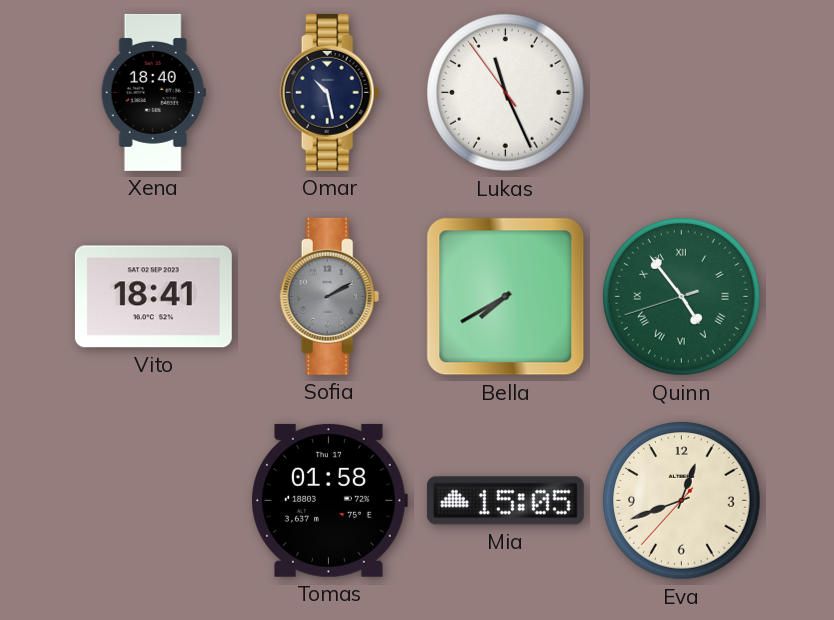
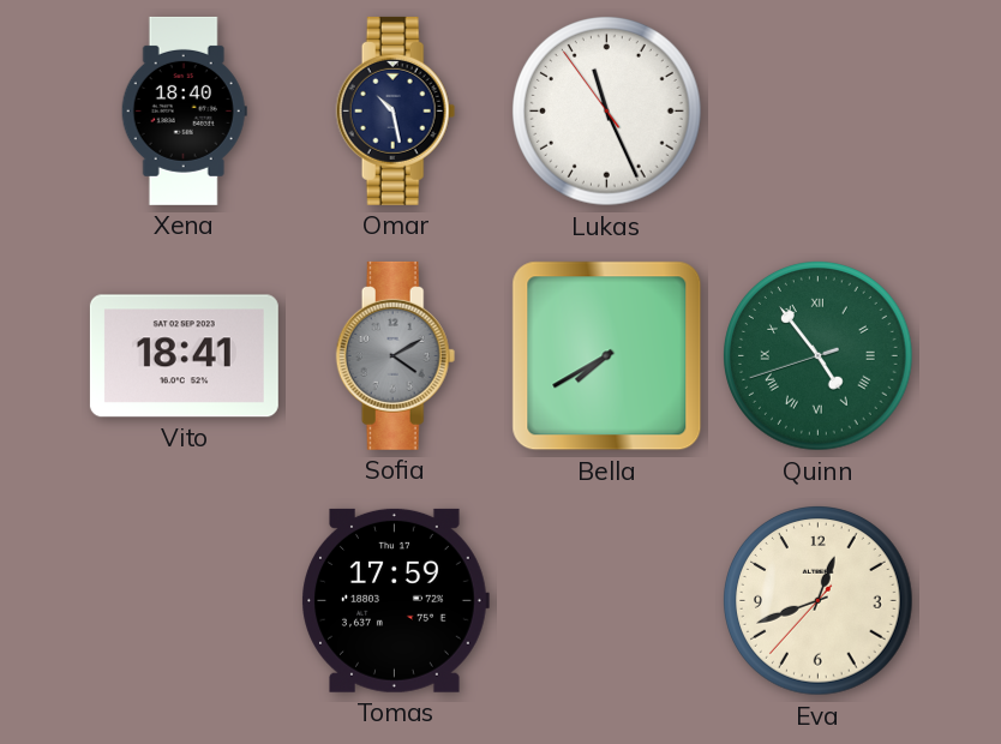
Sofia: 2:10 -> 4:10
Tomas: 01:58 -> 17:59
Mia: 15:05 -> none
